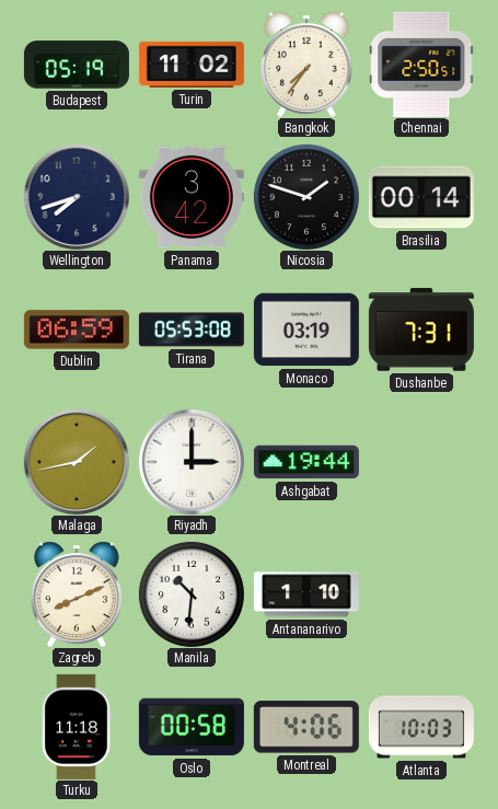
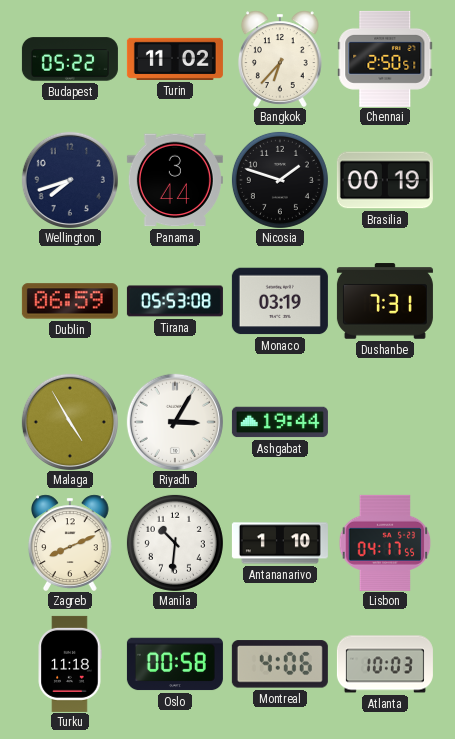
Budapest: 05:19 -> 05:22
Bangkok: 7:36 -> 6:37
Panama: 3:42 -> 3:44
Brasilia: 00:14 -> 00:19
Malaga: 1:43 -> 4:55
Riyadh: 3:00 -> 3:05
Lisbon: none -> 04:17
